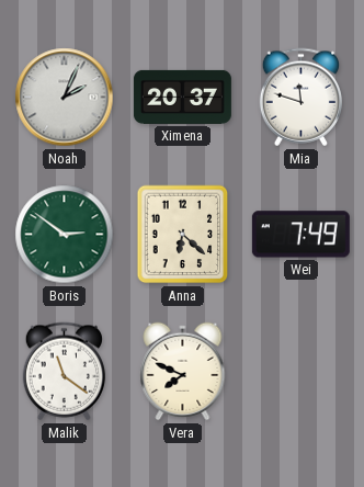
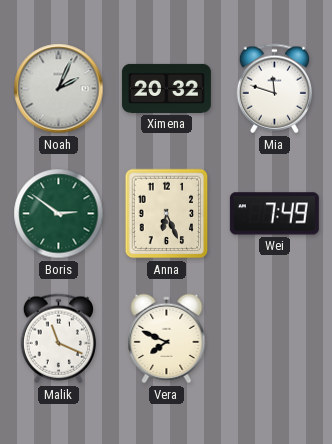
Ximena: 20:37 -> 20:32
Anna: 6:22 -> 6:26
Malik: 11:21 -> 11:19
